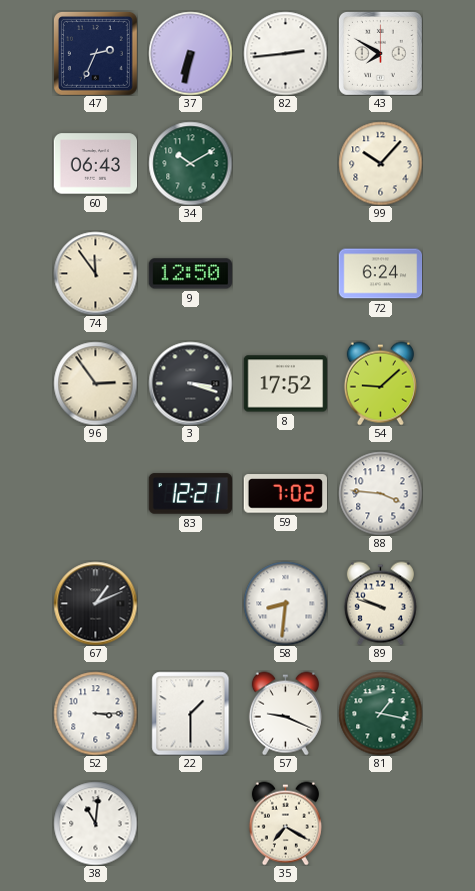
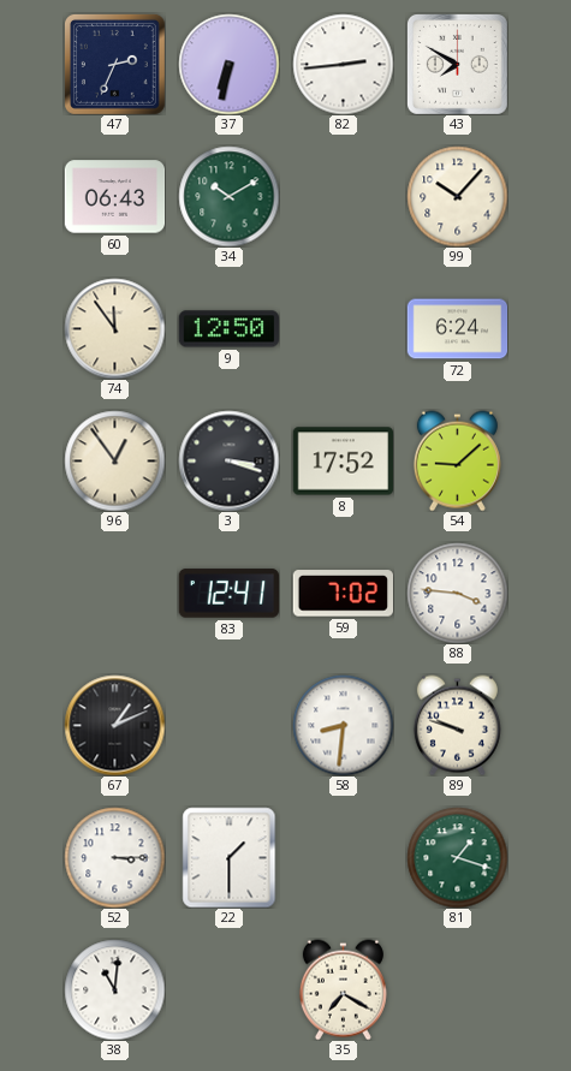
96: 2:54 -> 12:54
83: 12:21 -> 12:41
57: 9:19 -> none
81: 1:17 -> 1:18
